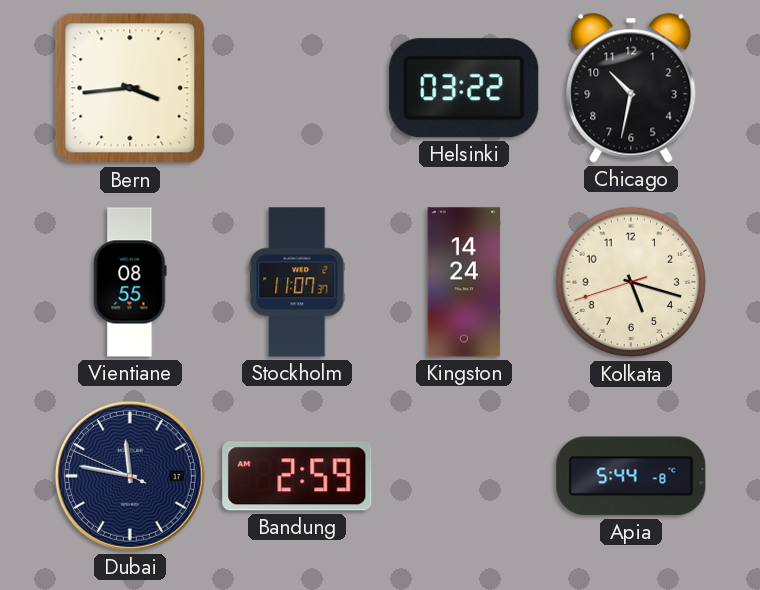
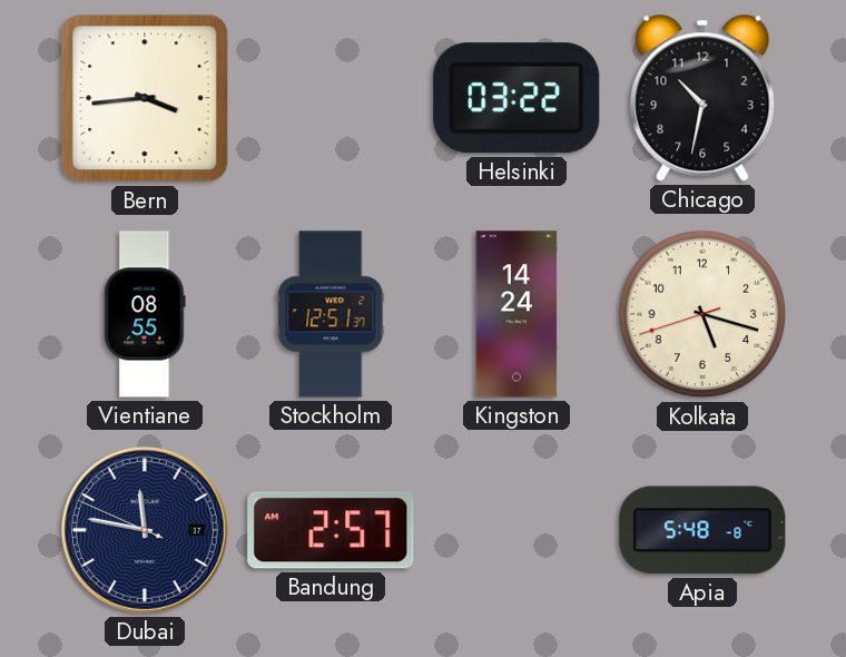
Stockholm: 11:07 -> 12:51
Bandung: 2:59 -> 2:57
Apia: 5:44 -> 5:48
